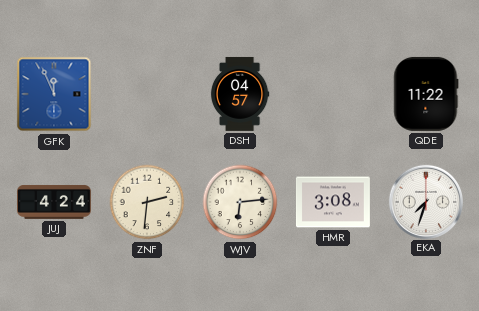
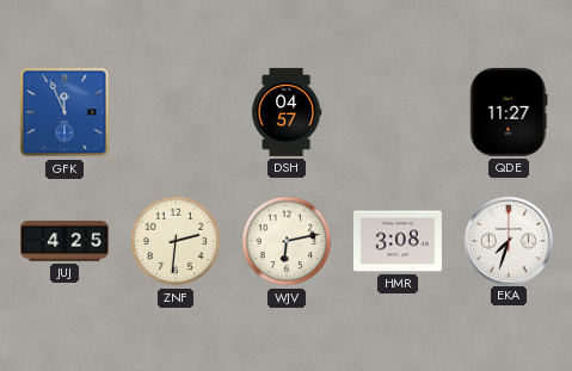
QDE: 11:22 -> 11:27
JUJ: 4:24 -> 4:25
WJV: 6:14 -> 6:13
